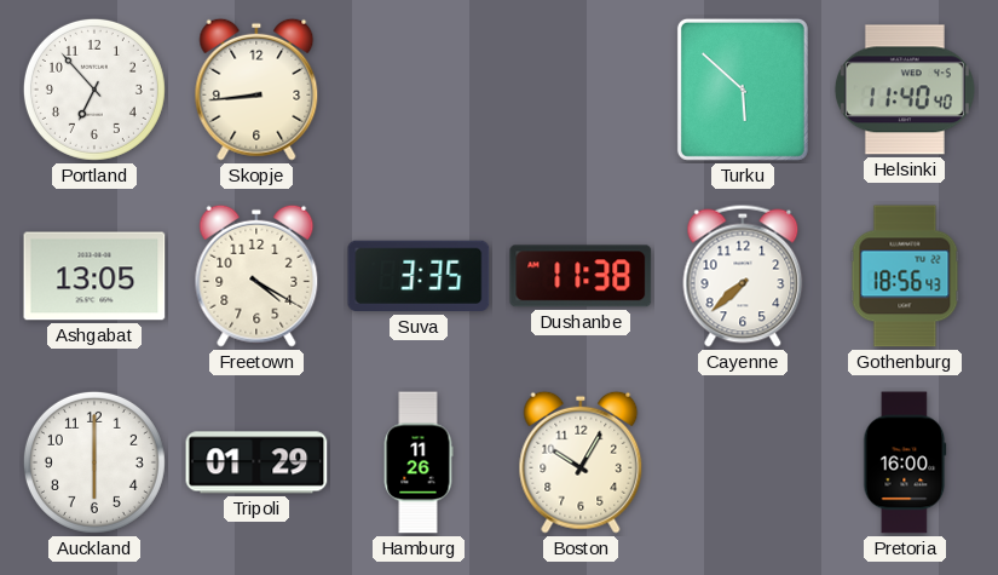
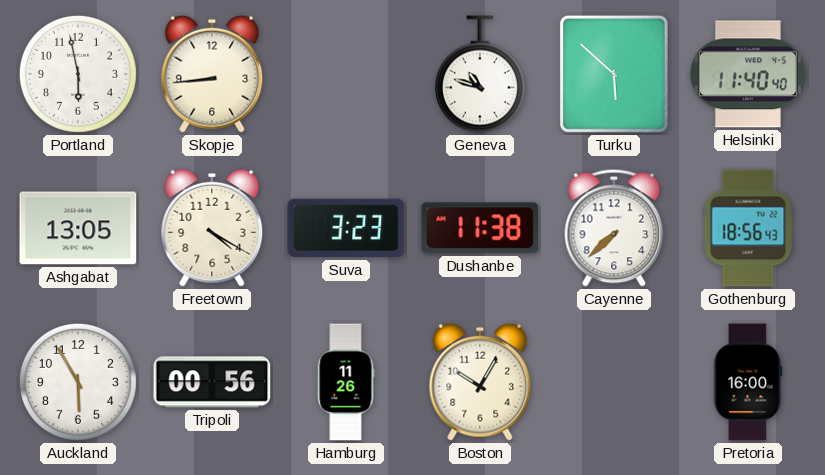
Portland: 6:53 -> 5:58
Geneva: none -> 10:48
Suva: 3:35 -> 3:23
Auckland: 6:00 -> 5:55
Tripoli: 01:29 -> 00:56
